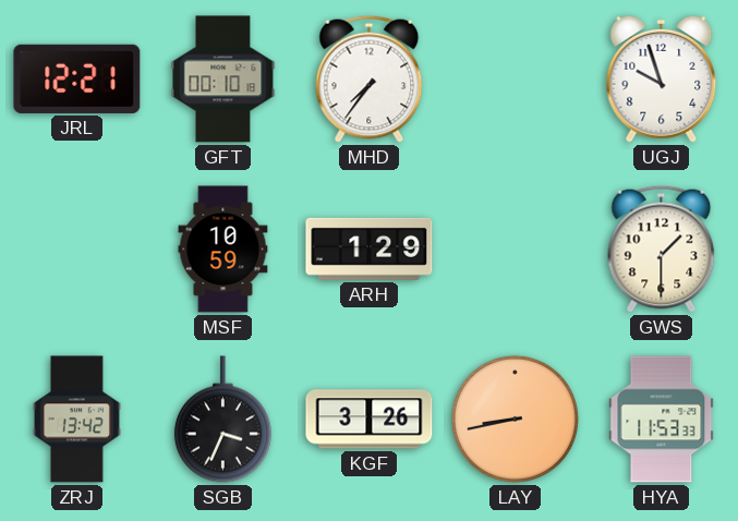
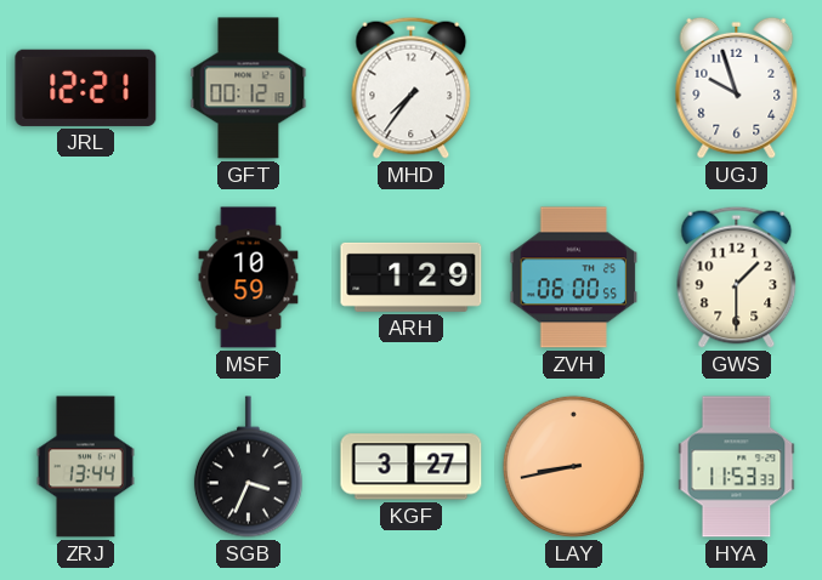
GFT: 00:10 -> 00:12
ZVH: none -> 06:00
ZRJ: 13:42 -> 13:44
KGF: 3:26 -> 3:27
